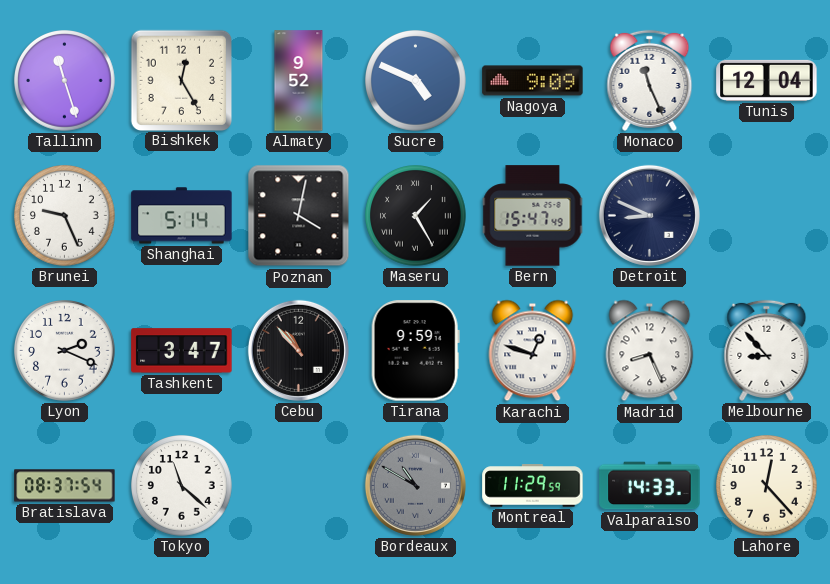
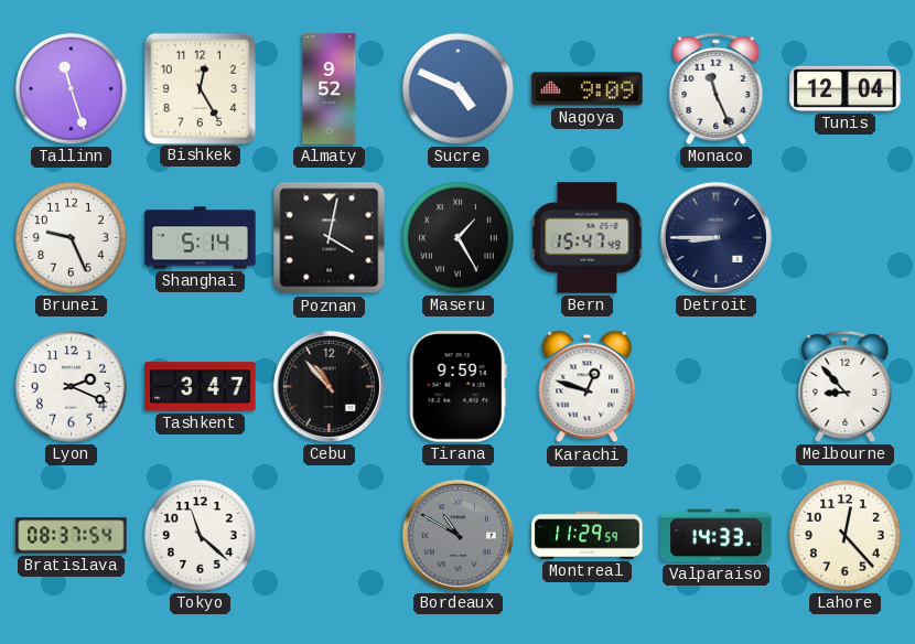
Detroit: 8:49 -> 8:45
Madrid: 8:26 -> none
